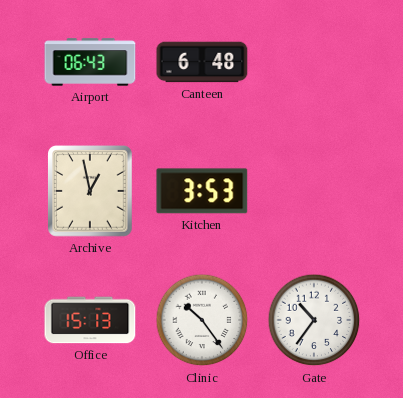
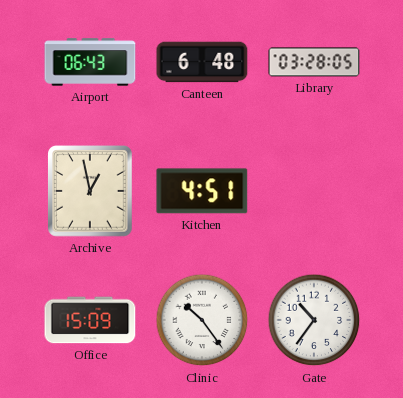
Library: none -> 03:28
Kitchen: 3:53 -> 4:51
Office: 15:13 -> 15:09
